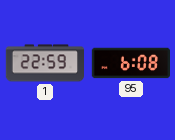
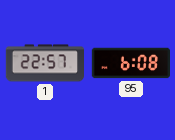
1: 22:59 -> 22:57
